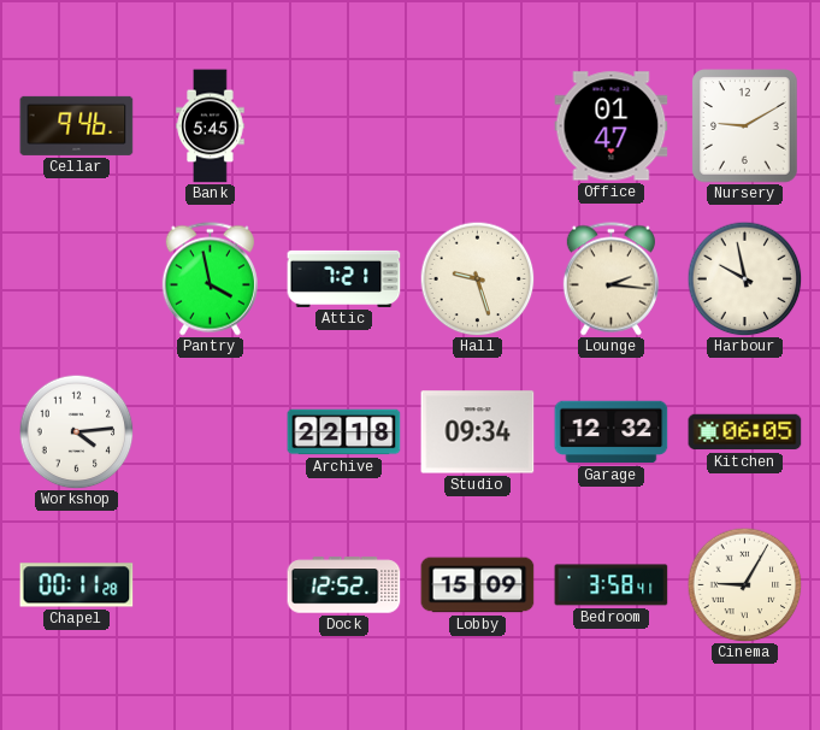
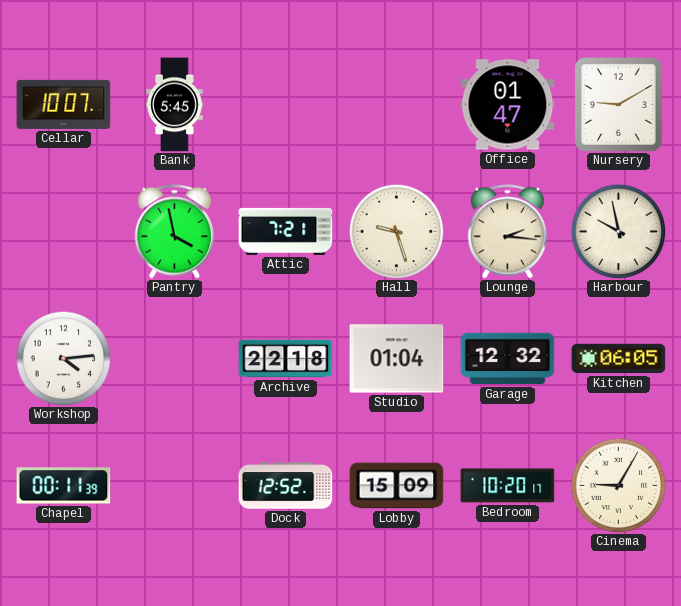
Cellar: 9:46 -> 10:07
Studio: 09:34 -> 01:04
Chapel: 00:11:28 -> 00:11:39
Bedroom: 3:58 -> 10:20
